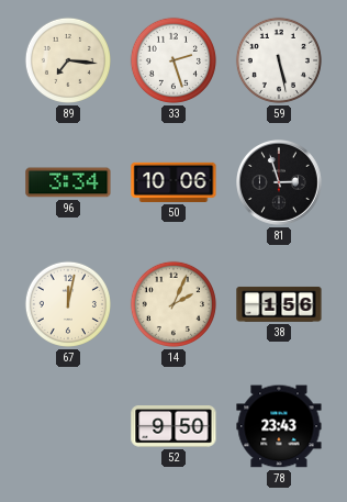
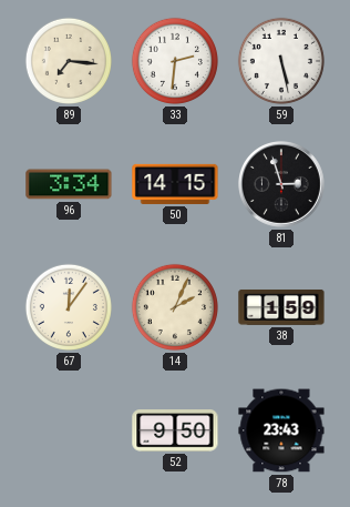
33: 2:27 -> 2:31
50: 10:06 -> 14:15
67: 12:02 -> 12:06
38: 1:56 -> 1:59
